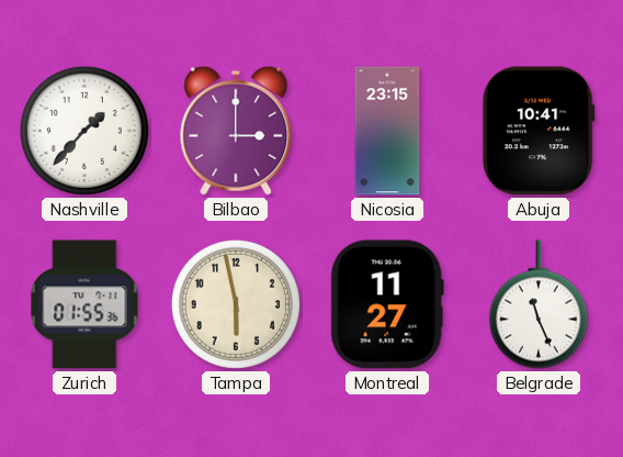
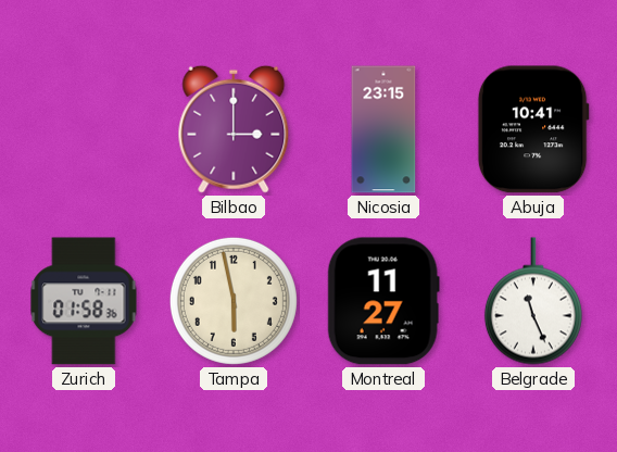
Nashville: 1:37 -> none
Zurich: 01:55 -> 01:58
